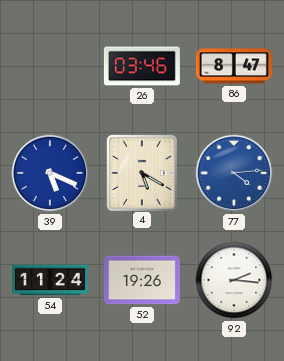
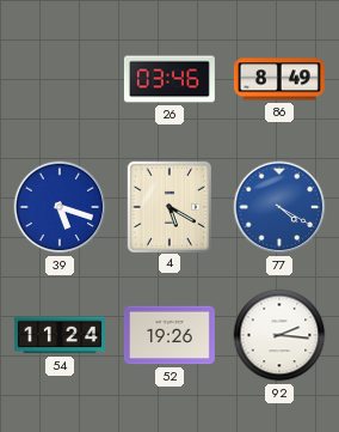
86: 8:47 -> 8:49
39: 5:19 -> 5:18
77: 4:14 -> 4:20
